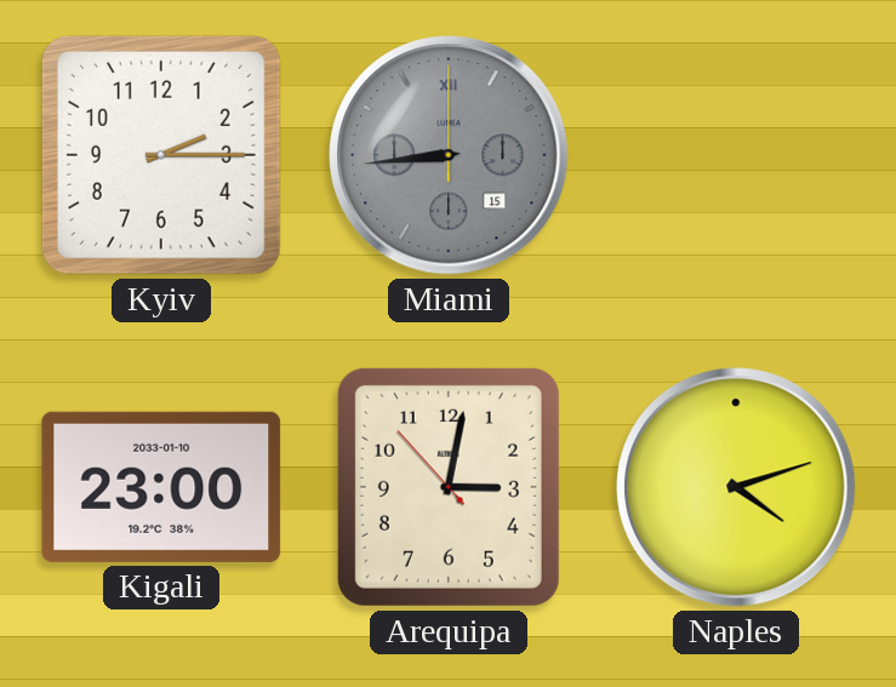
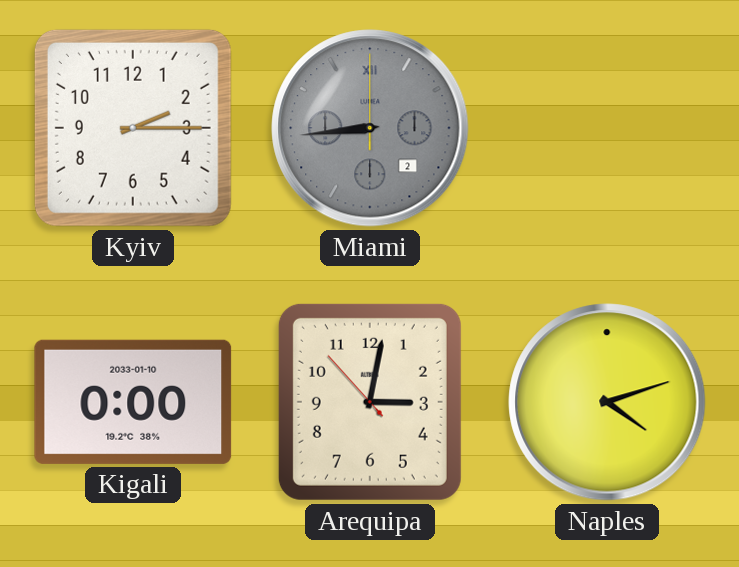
Miami date: 15 -> 2
Kigali: 23:00 -> 0:00
